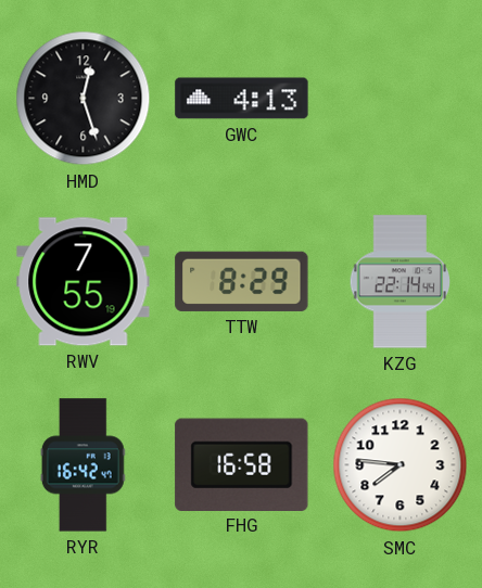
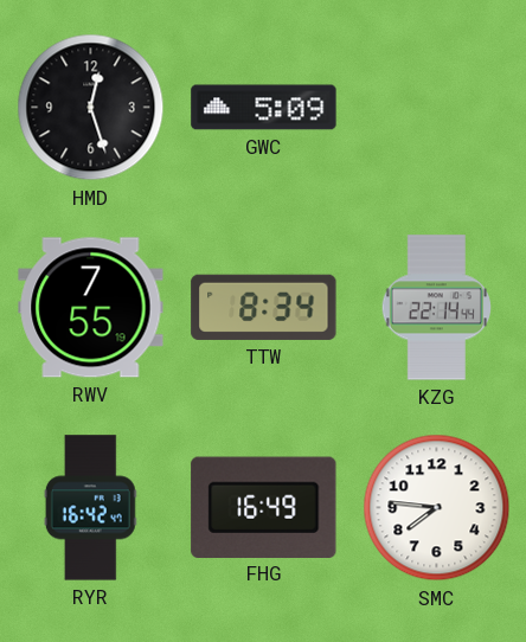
GWC: 4:13 -> 5:09
TTW: 8:29 -> 8:34
FHG: 16:58 -> 16:49
